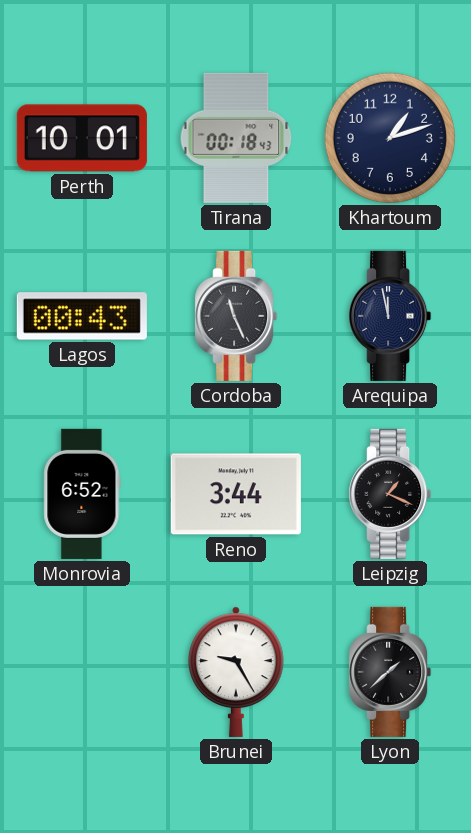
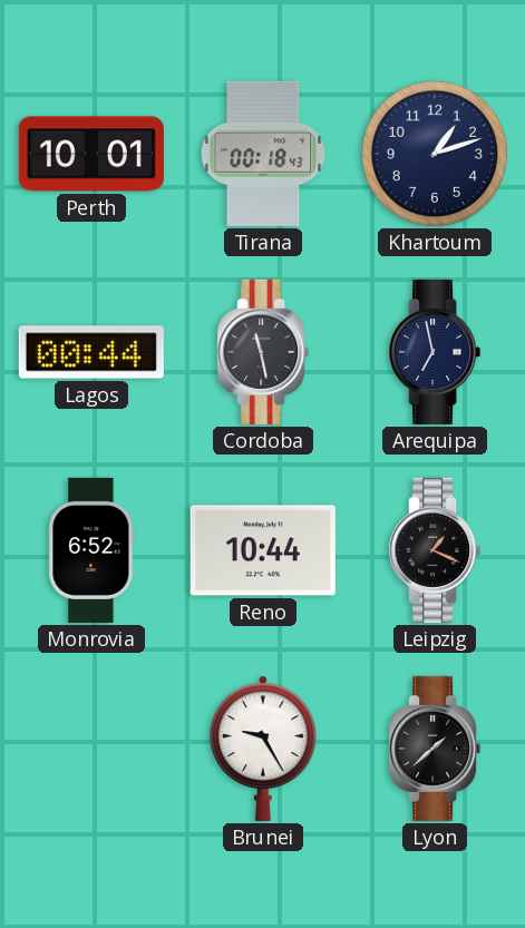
Lagos: 00:43 -> 00:44
Cordoba: 11:26 -> 11:28
Arequipa: 11:58 -> 6:58
Reno: 3:44 -> 10:44
